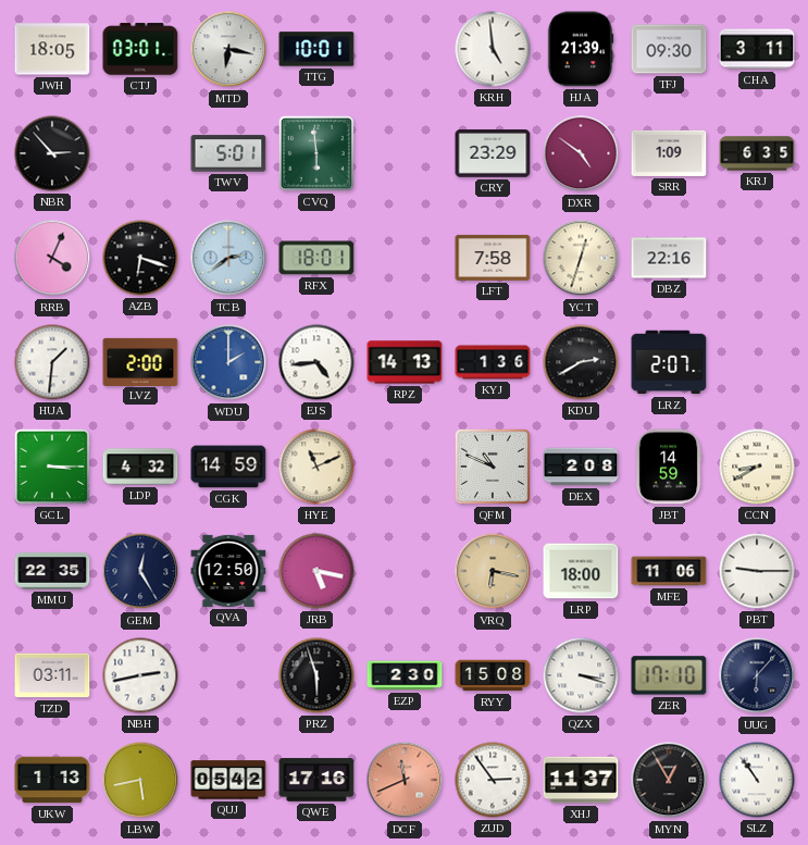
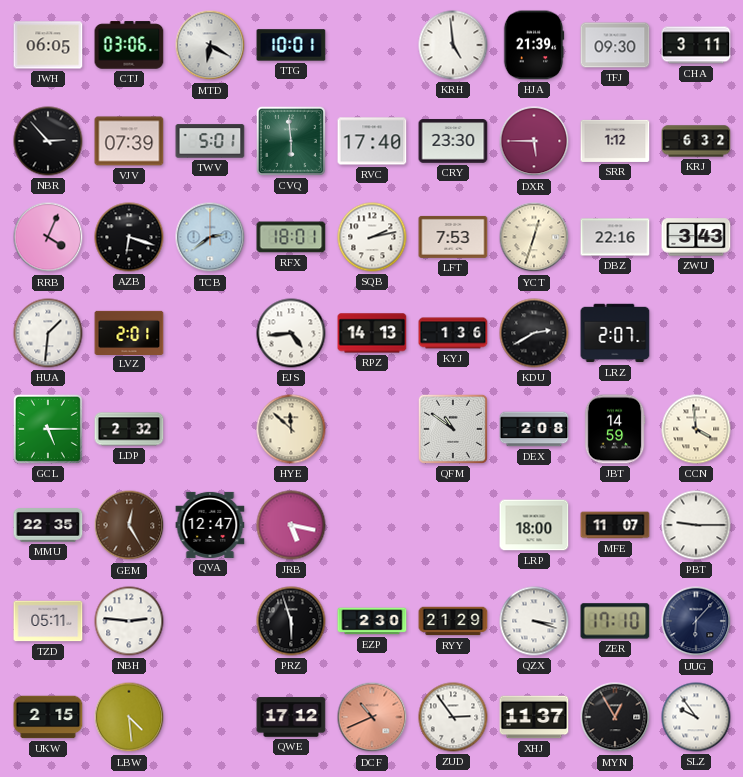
JWH: 18:05 -> 06:05
CTJ: 03:01 -> 03:06
MTD: 6:17 -> 6:20
VJV: none -> 07:39
RVC: none -> 17:40
CRY: 23:29 -> 23:30
DXR: 4:51 -> 5:45
SRR: 1:09 -> 1:12
KRJ: 6:35 -> 6:32
SQB: none -> 2:13
LFT: 7:58 -> 7:53
ZWU: none -> 3:43
LVZ: 2:00 -> 2:01
WDU: 2:00 -> none
GCL: 3:15 -> 5:15
LDP: 4:32 -> 2:32
CGK: 14:59 -> none
HYE: 11:11 -> 11:52
QFM: 10:49 -> 10:51
CCN: 8:40 -> 3:59
GEM dial: navy -> brown
QVA: 12:50 -> 12:47
VRQ: 6:17 -> none
MFE: 11:06 -> 11:07
TZD: 03:11 -> 05:11
NBH: 2:43 -> 2:46
RYY: 15:08 -> 21:29
UKW: 1:13 -> 2:15
LBW: 5:43 -> 4:29
QUJ: 05:42 -> none
QWE: 17:16 -> 17:12
DCF: 11:41 -> 10:41
SLZ: 10:54 -> 9:54
